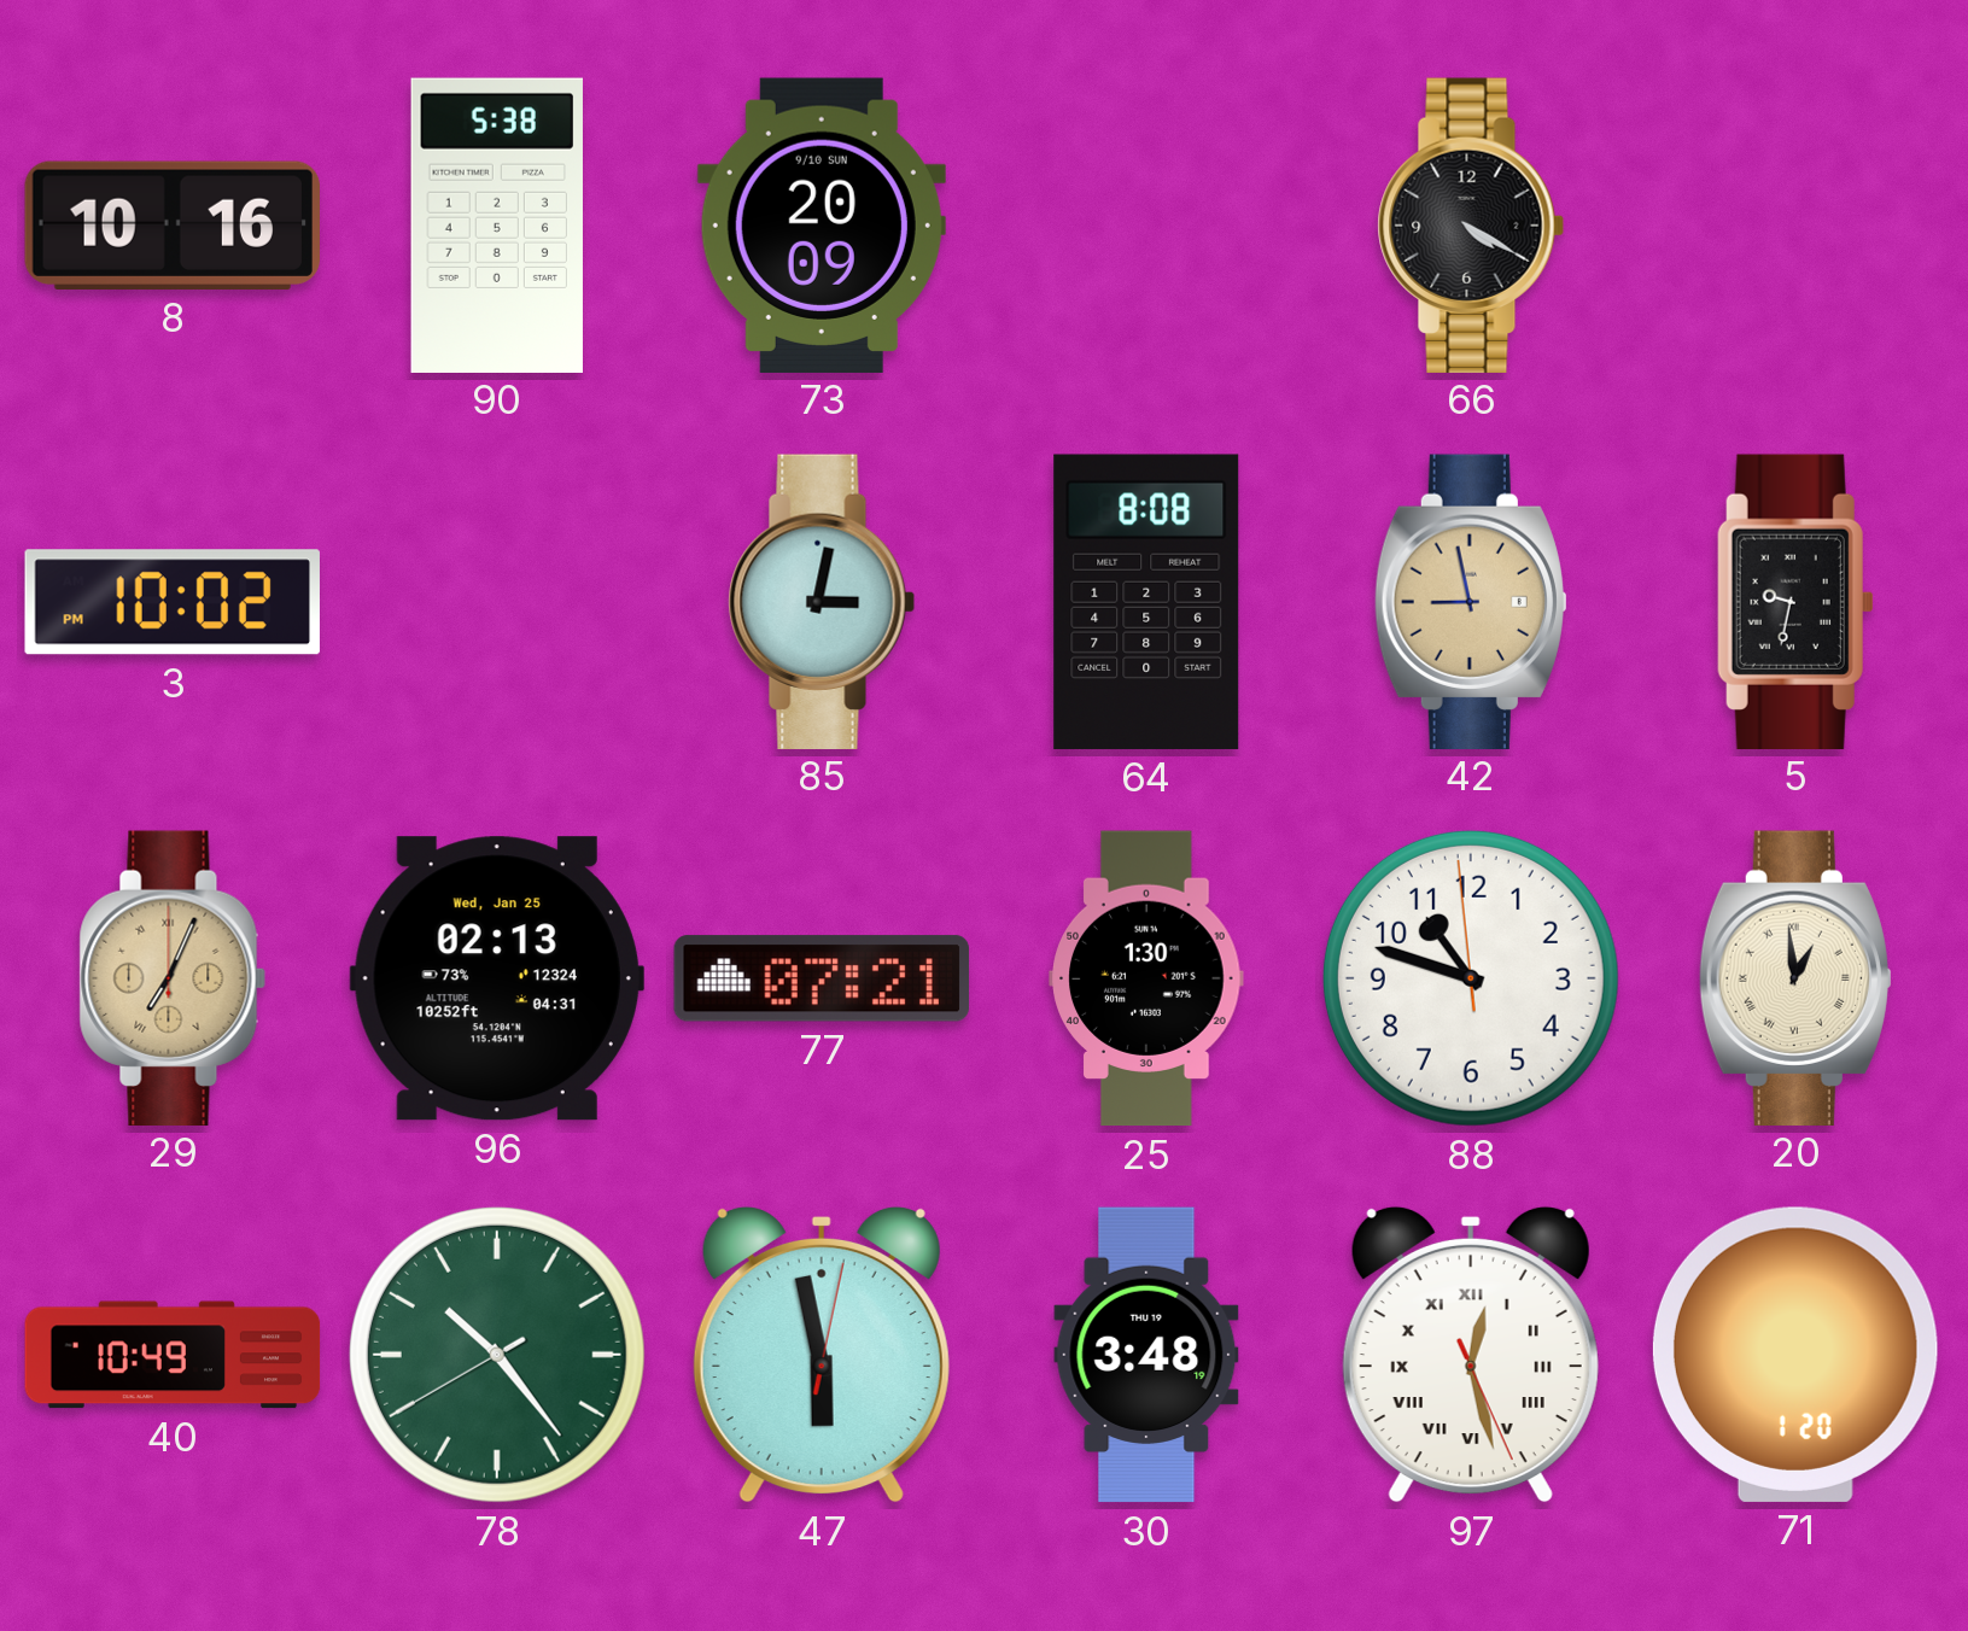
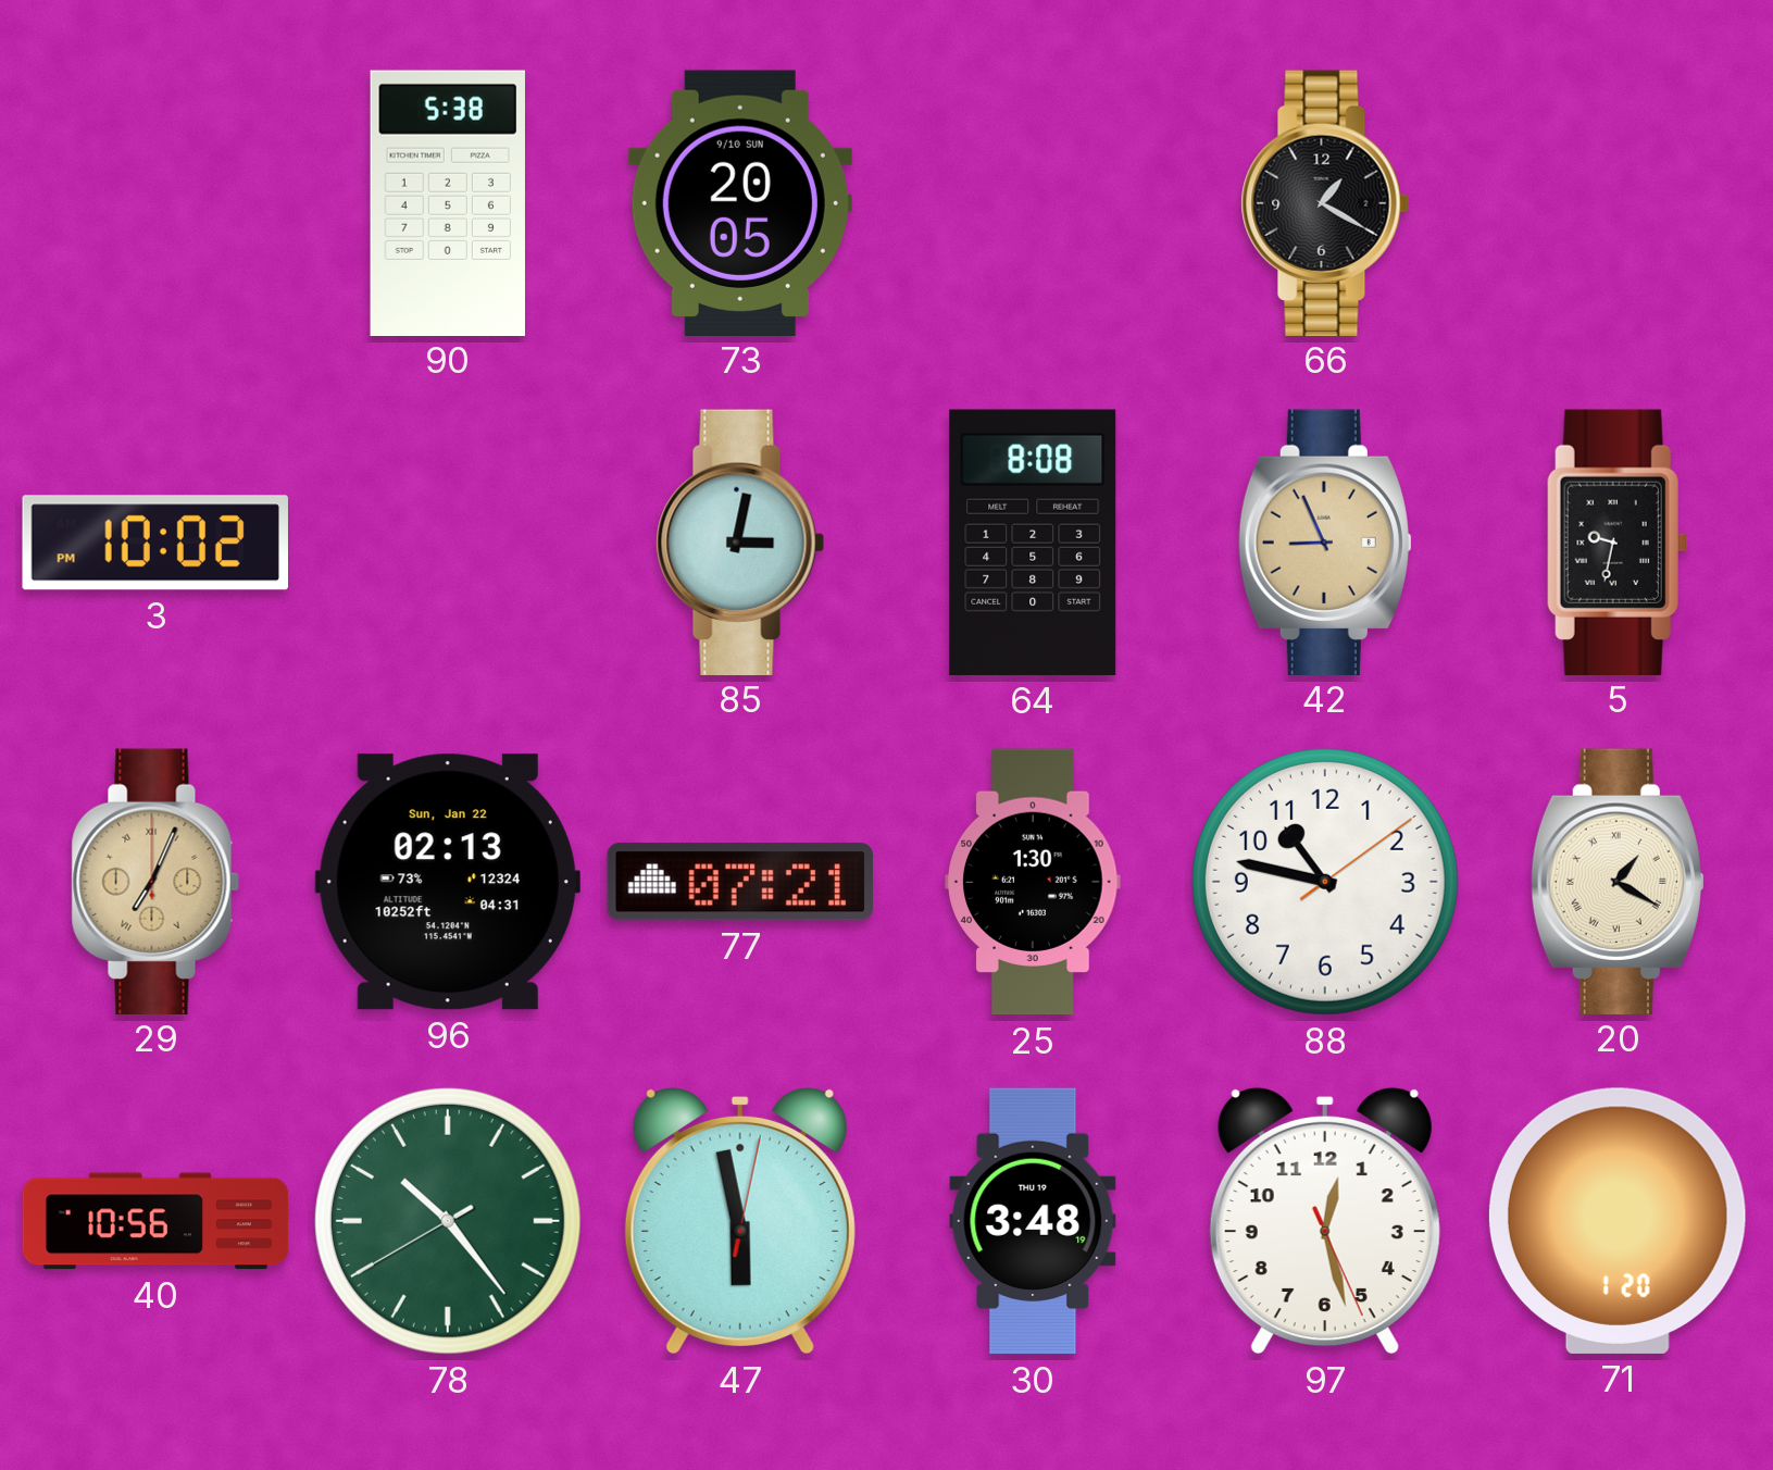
8: 10:16 -> none
73: 20:09 -> 20:05
66: 4:20 -> 1:20
42: 8:58 -> 8:56
96 date: Wed, Jan 25 -> Sun, Jan 22
88: 10:47:59 -> 10:47:09
20: 12:59 -> 1:20
40: 10:49 -> 10:56
97 numerals: Roman -> Arabic
